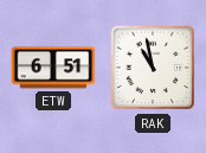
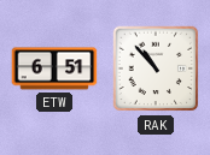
RAK: 10:58 -> 10:53
